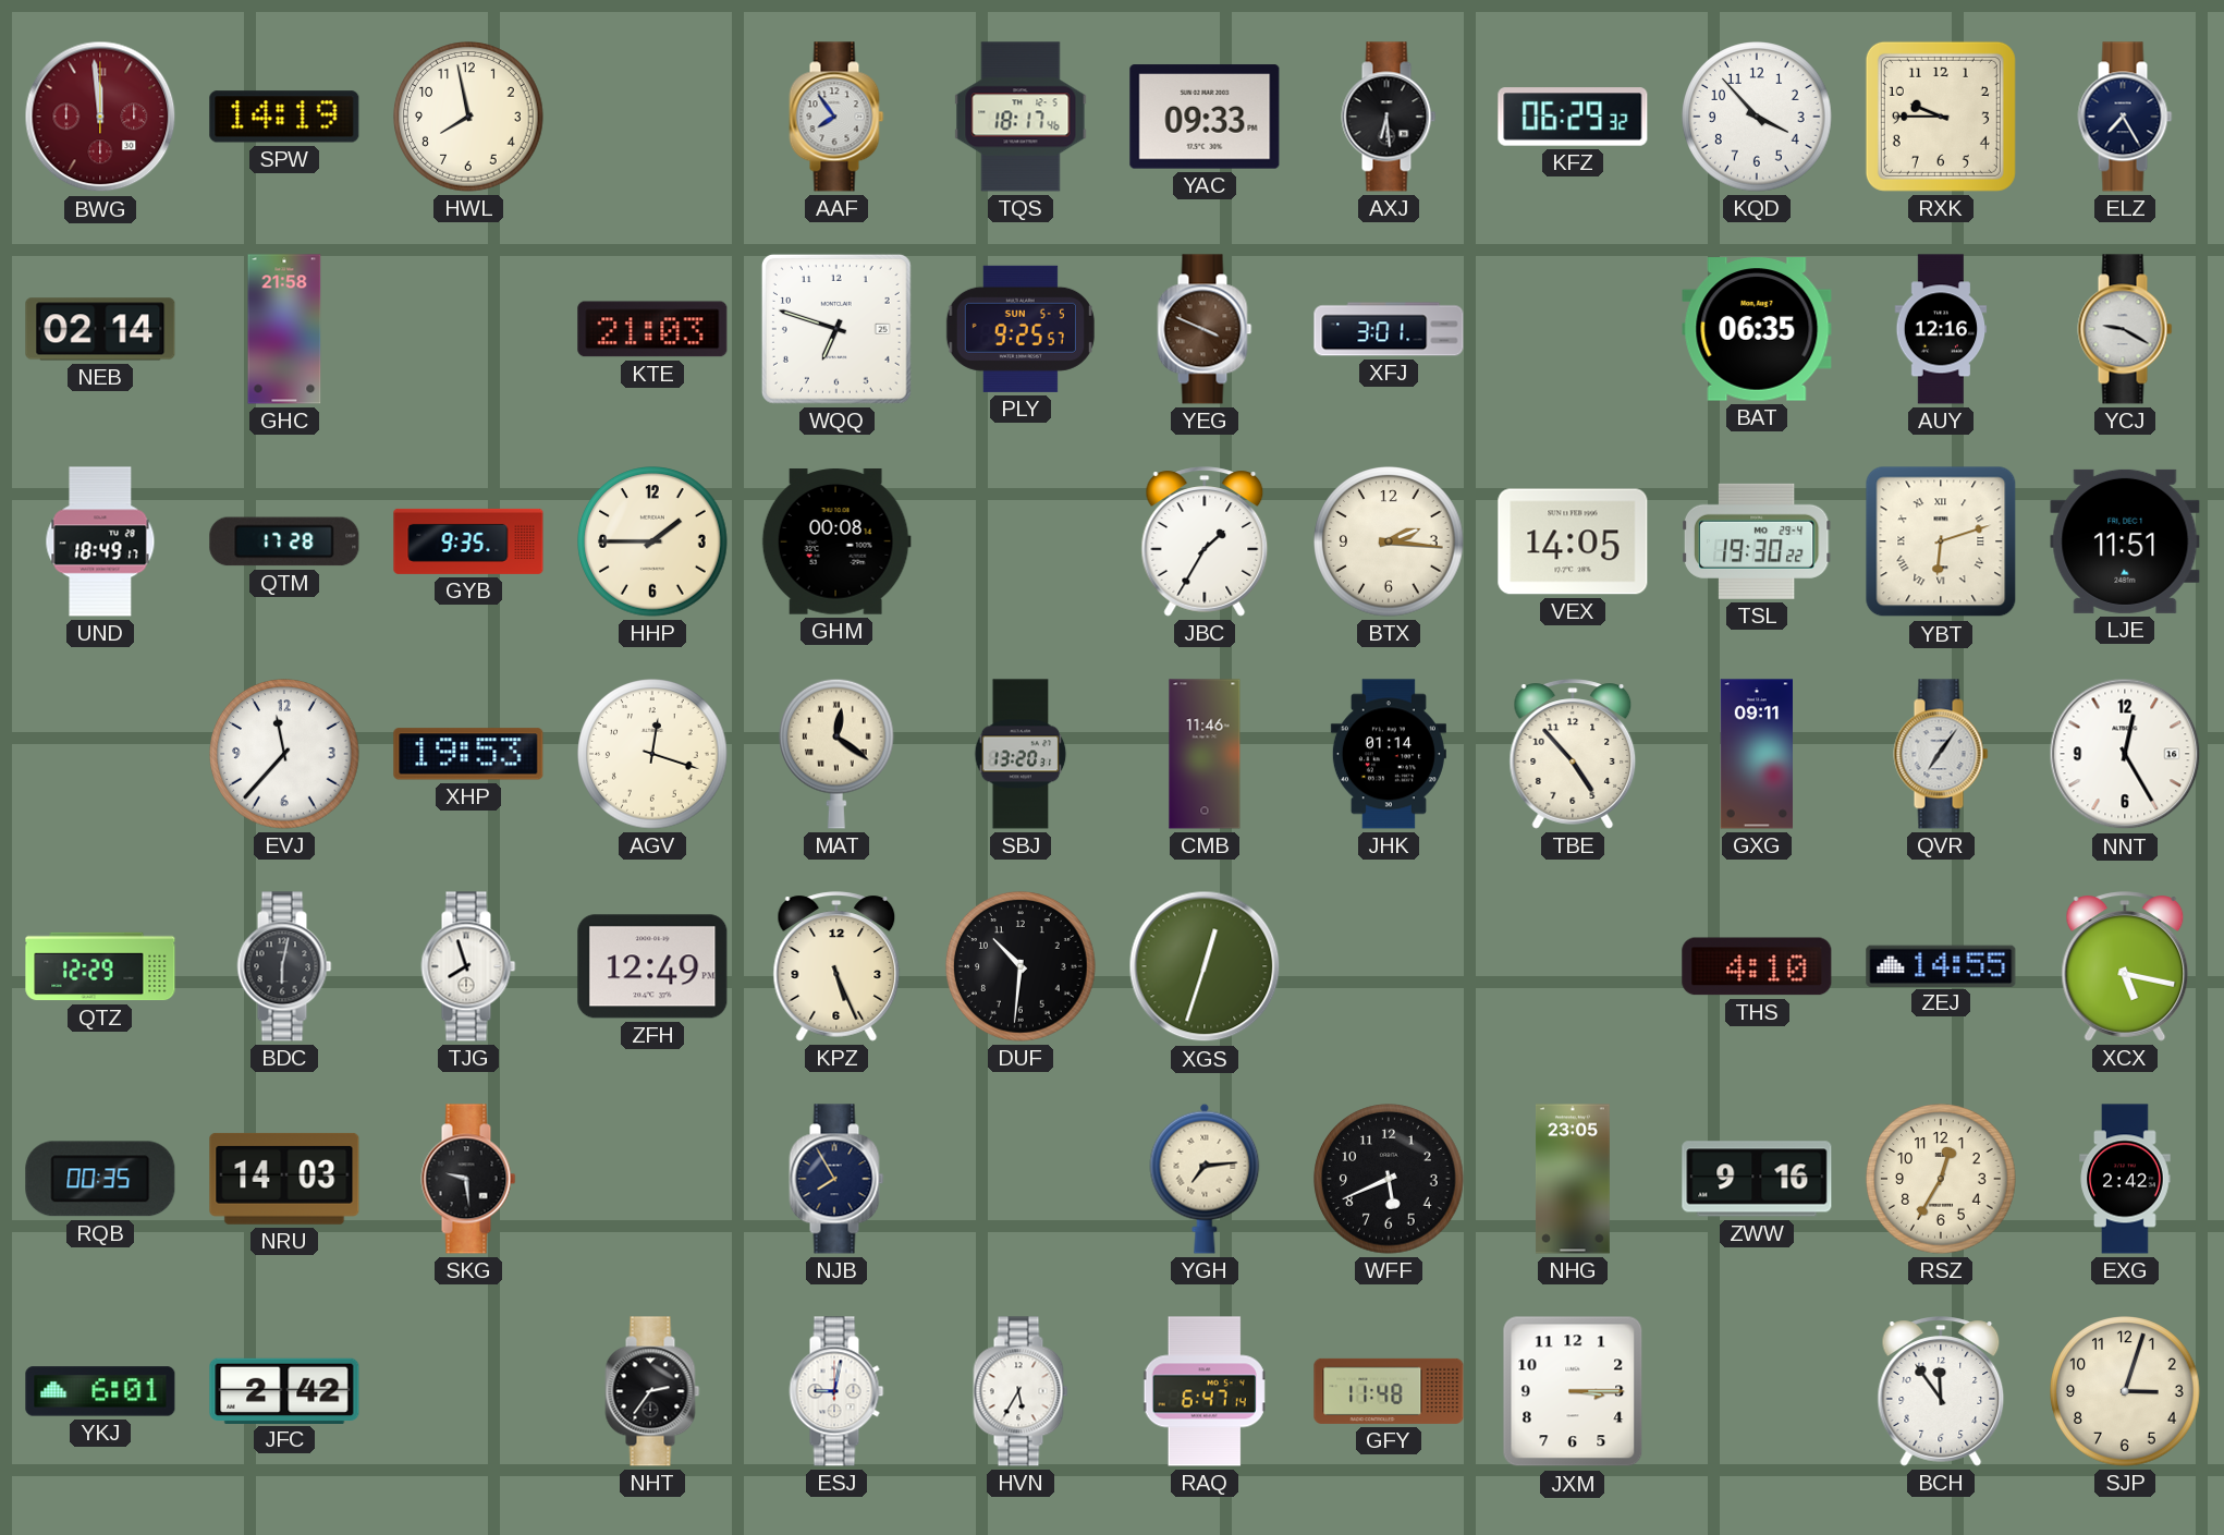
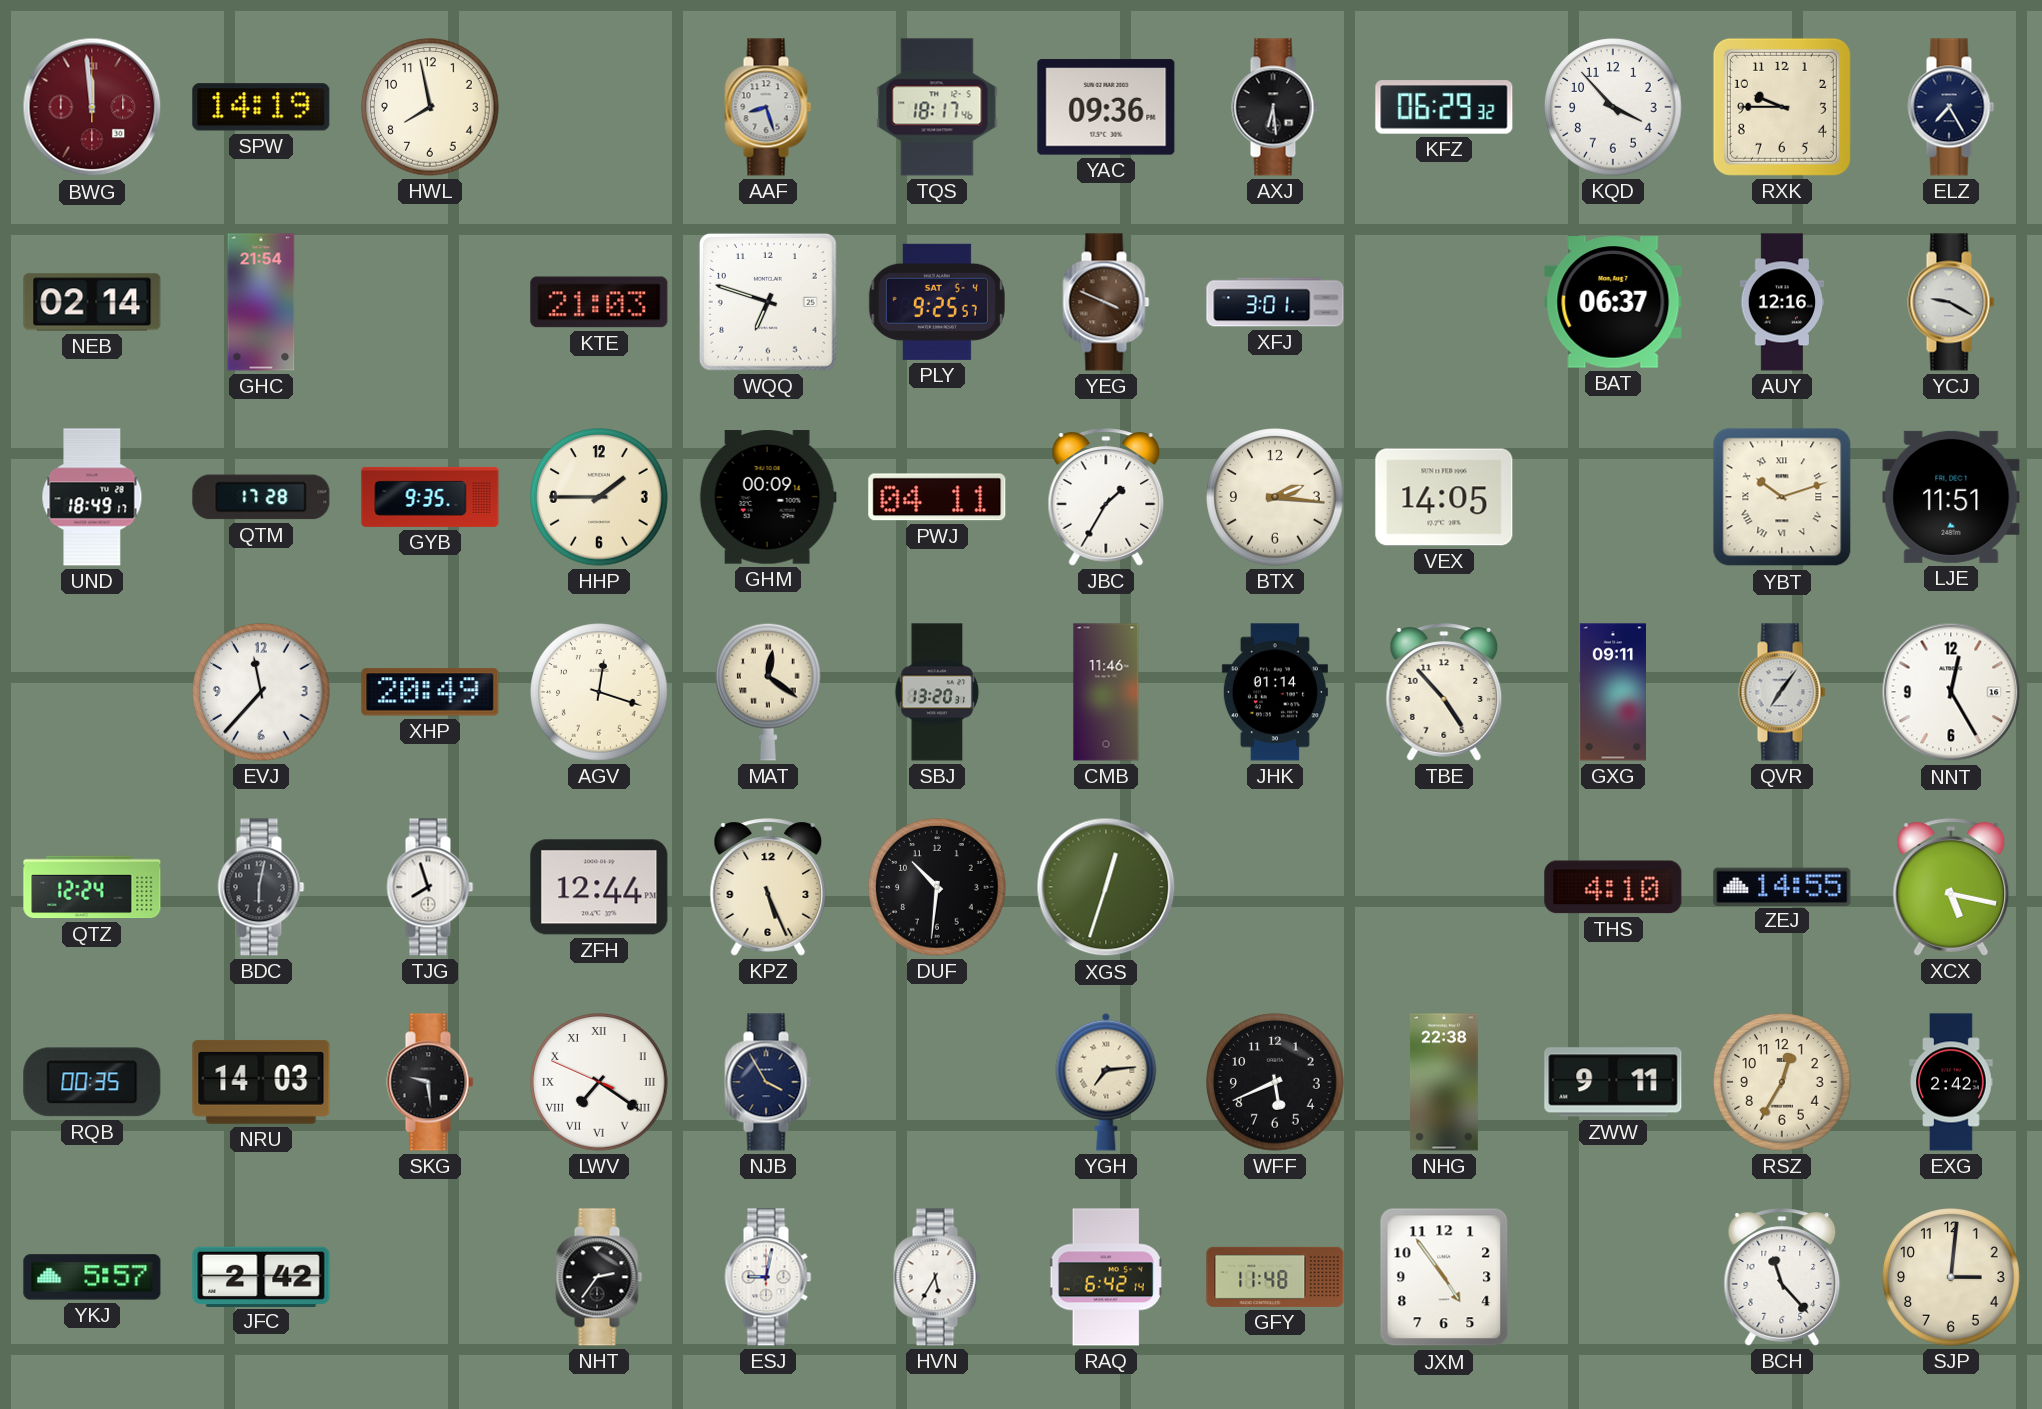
AAF: 7:54 -> 8:27
YAC: 09:33 -> 09:36
GHC: 21:58 -> 21:54
PLY date: SUN 5-5 -> SAT 5-4
BAT: 06:35 -> 06:37
GHM: 00:08 -> 00:09
PWJ: none -> 04:11
TSL: 19:30 -> none
YBT: 6:12 -> 10:12
XHP: 19:53 -> 20:49
QTZ: 12:29 -> 12:24
ZFH: 12:49 -> 12:44
LWV: none -> 7:20
NJB: 7:55 -> 3:55
NHG: 23:05 -> 22:38
ZWW: 9:16 -> 9:11
YKJ: 6:01 -> 5:57
RAQ: 6:47 -> 6:42
JXM: 3:15 -> 4:54
BCH: 11:54 -> 11:23
SJP: 3:03 -> 3:01
